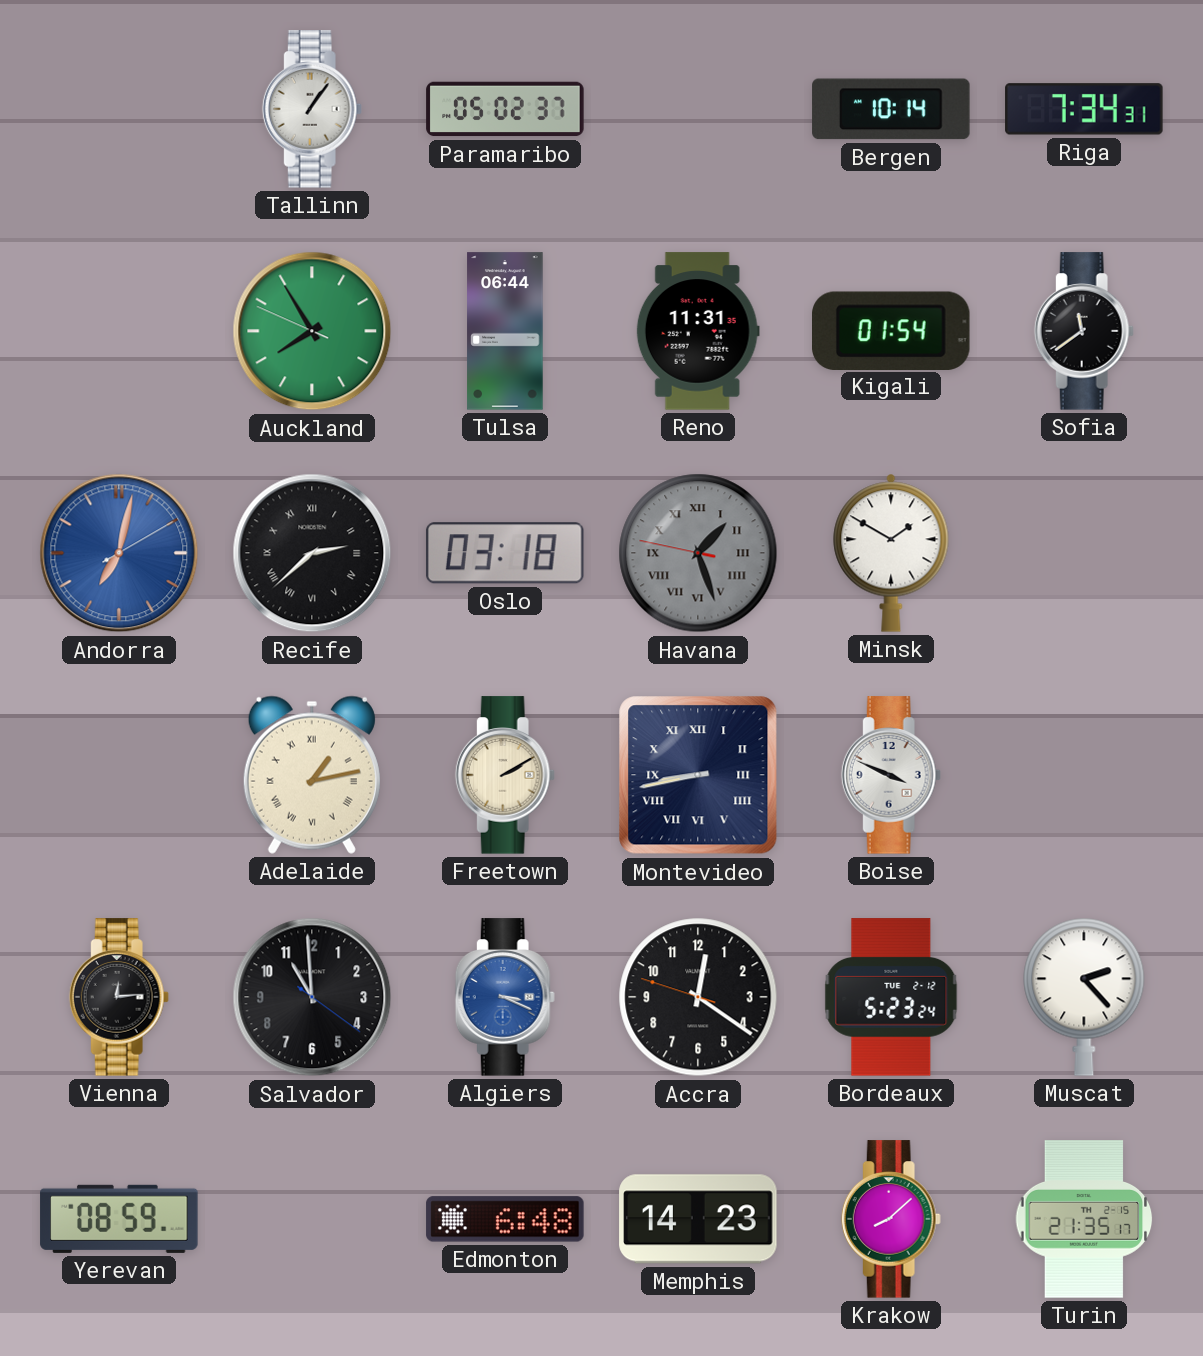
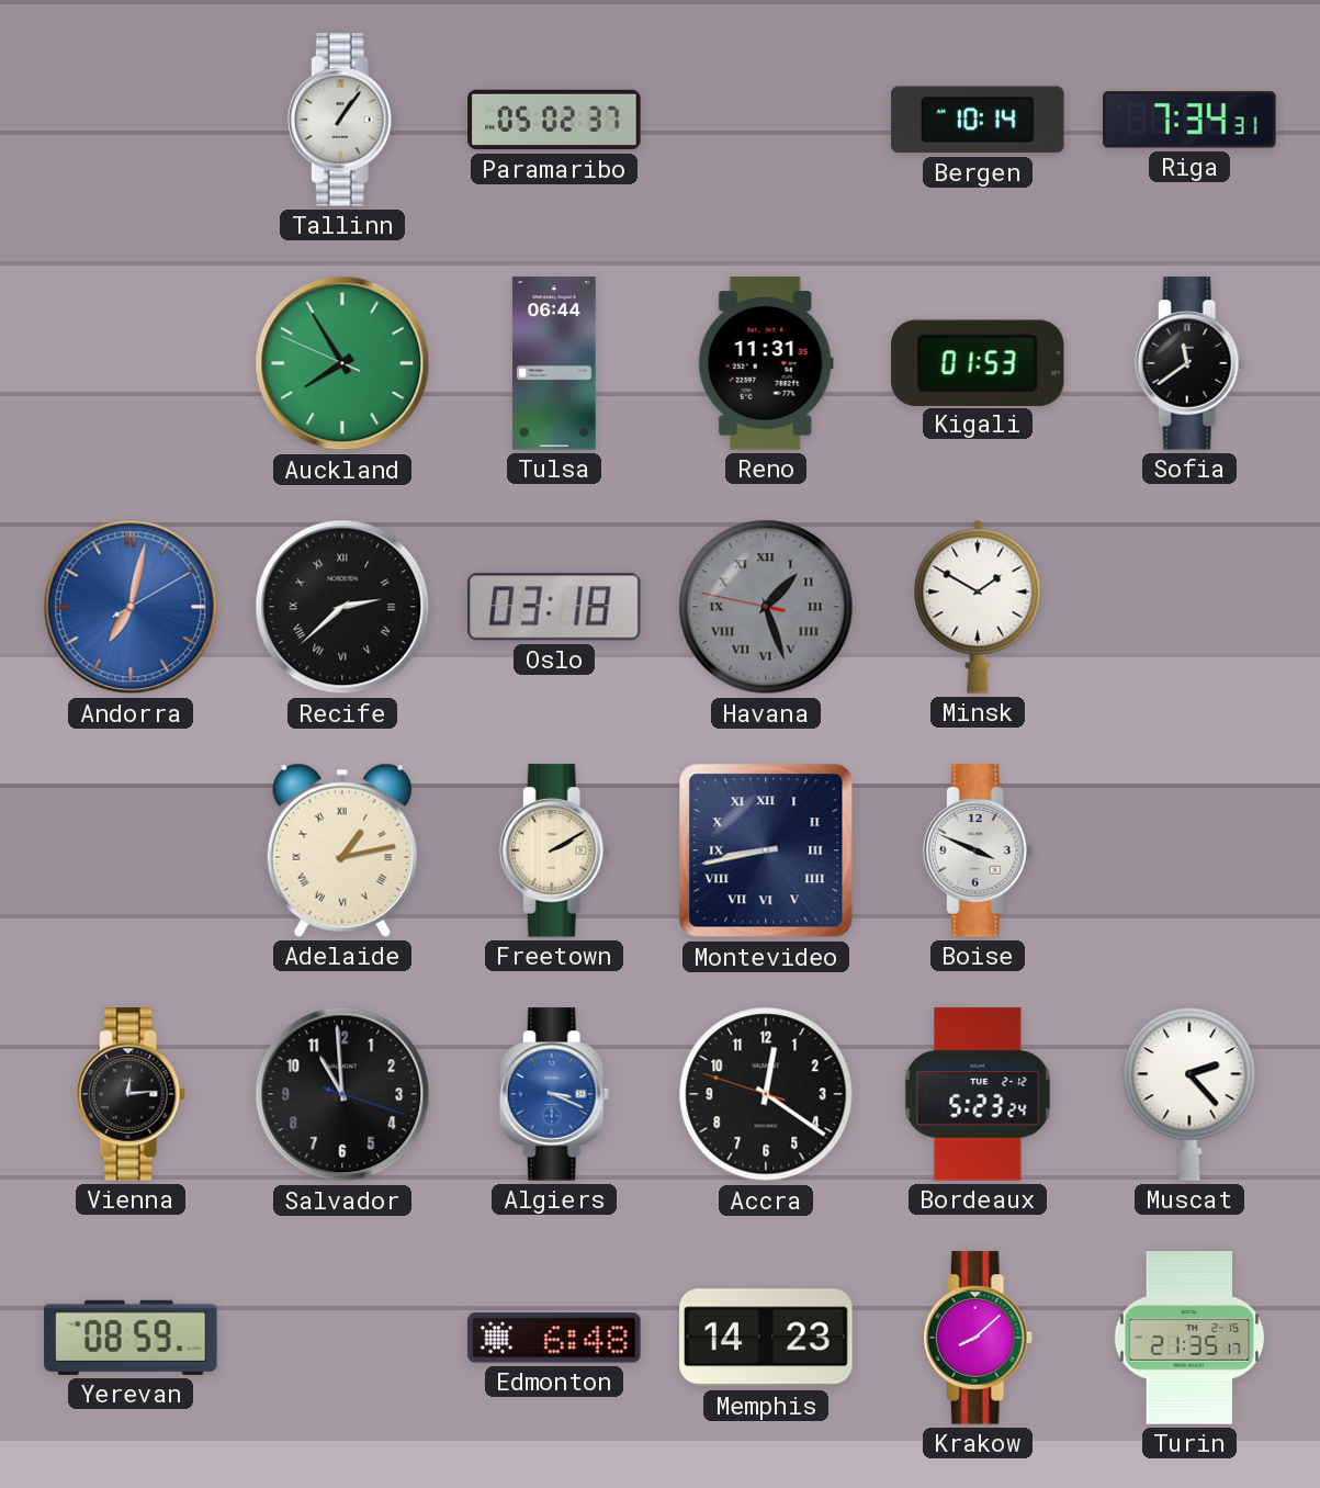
Kigali: 01:54 -> 01:53
Salvador: 10:59:21 -> 10:59:18
